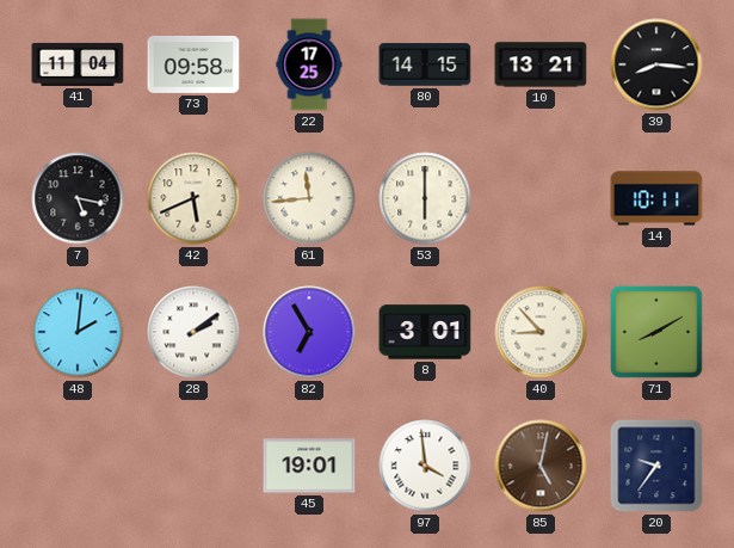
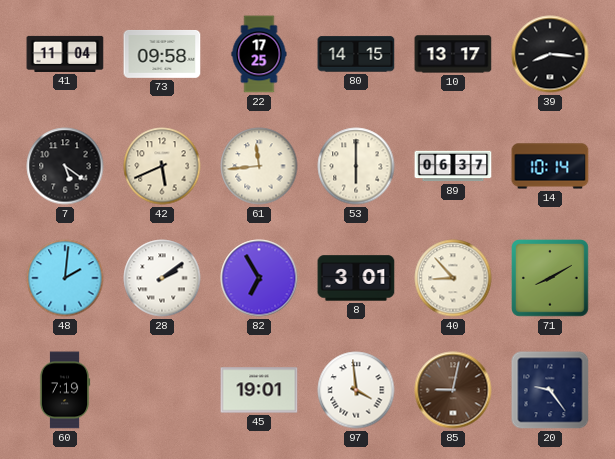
10: 13:21 -> 13:17
7: 5:17 -> 5:21
89: none -> 06:37
14: 10:11 -> 10:14
60: none -> 7:19
85: 5:02 -> 9:02
20: 9:36 -> 9:24
